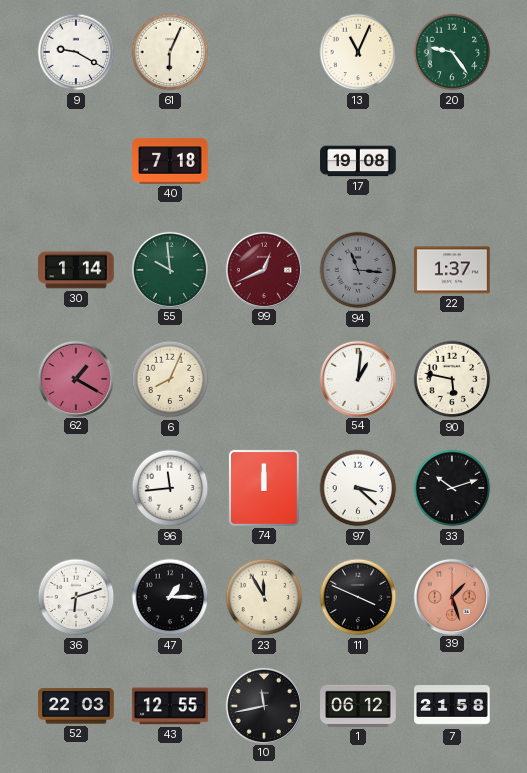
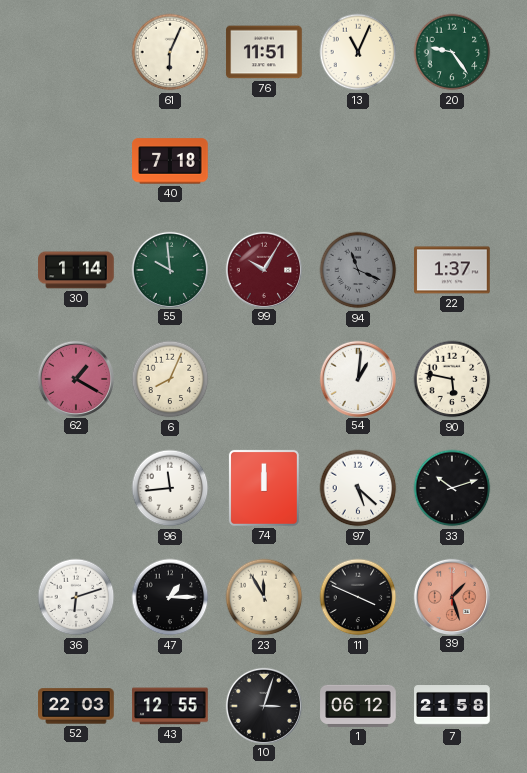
9: 9:20 -> none
76: none -> 11:51
17: 19:08 -> none
99: 12:41 -> 10:05
94: 11:16 -> 11:19
97: 3:22 -> 5:22
10: 11:43 -> 3:03
